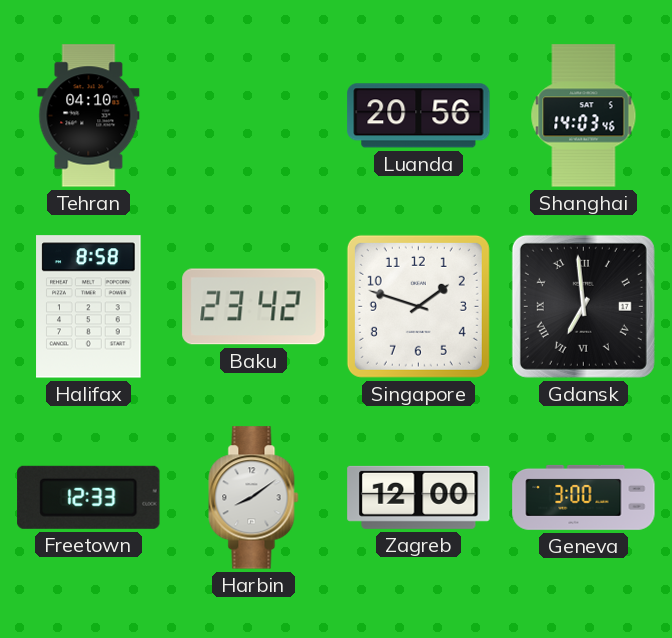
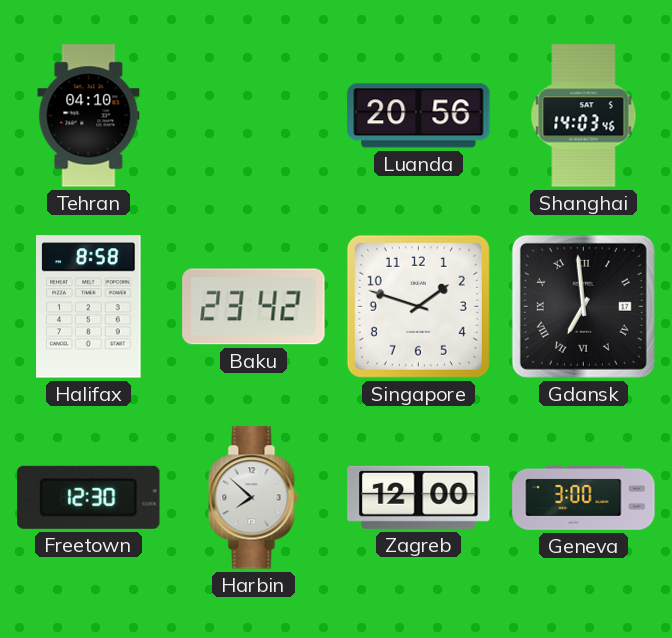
Freetown: 12:33 -> 12:30
Harbin: 8:09 -> 7:52
